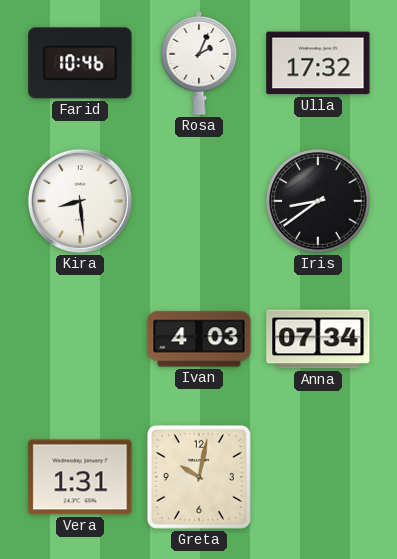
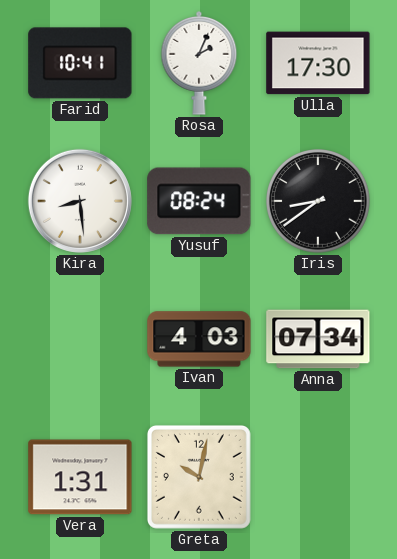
Farid: 10:46 -> 10:41
Ulla: 17:32 -> 17:30
Yusuf: none -> 08:24
